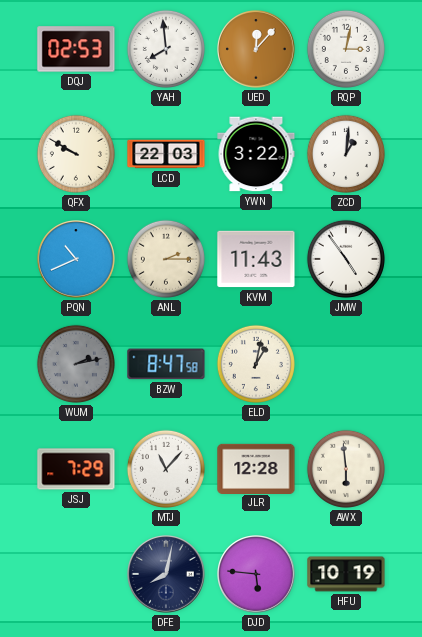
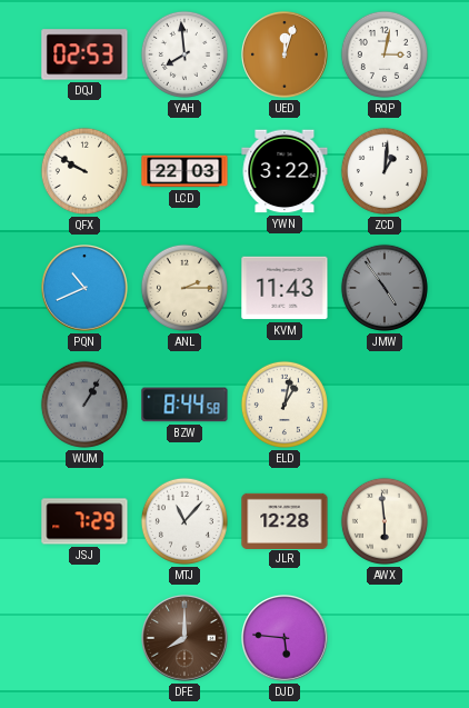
UED: 12:07 -> 12:03
JMW dial: white -> grey
WUM: 2:13 -> 1:05
BZW: 8:47 -> 8:44
DFE: 8:02 -> 8:00
DFE dial: navy -> brown
HFU: 10:19 -> none
